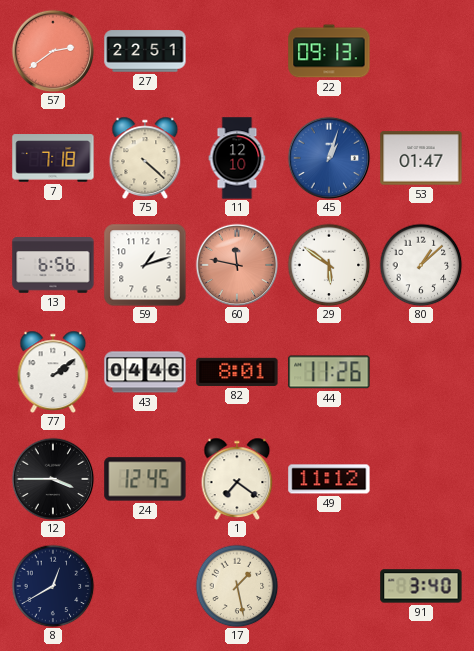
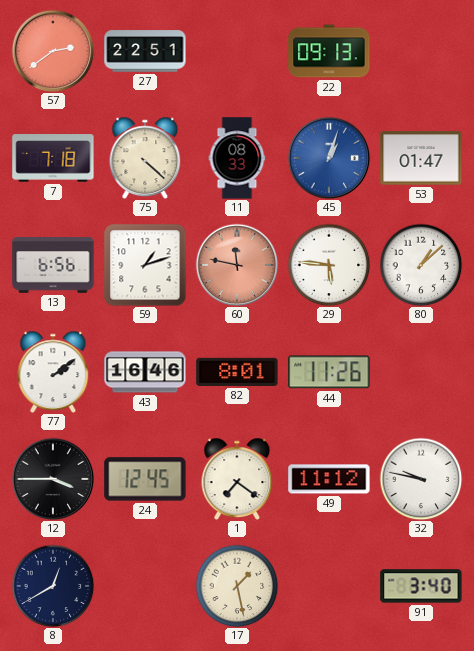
11: 12:10 -> 08:33
29: 5:51 -> 5:46
43: 04:46 -> 16:46
32: none -> 9:47
